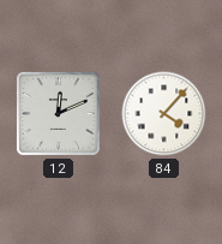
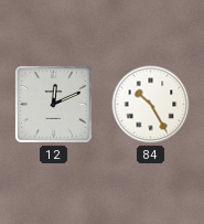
84: 4:07 -> 10:25
